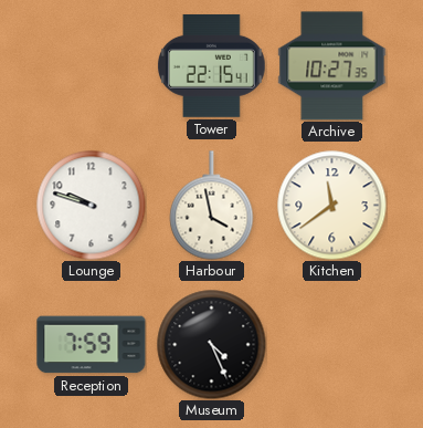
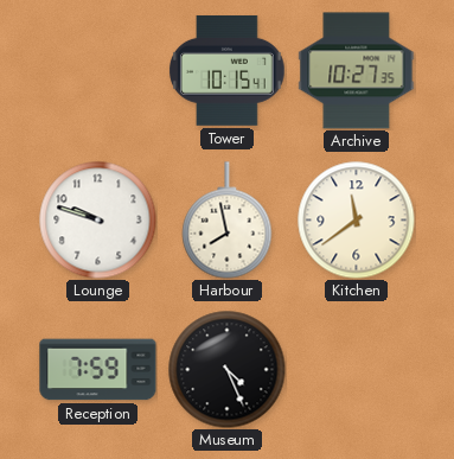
Tower: 22:15 -> 10:15
Harbour: 3:58 -> 7:58
